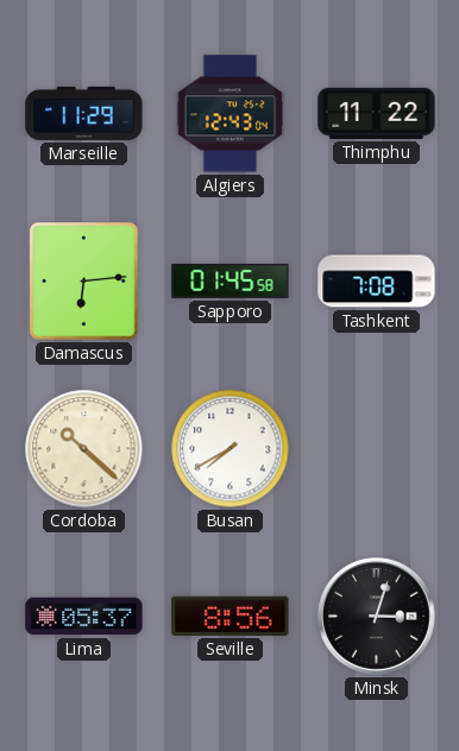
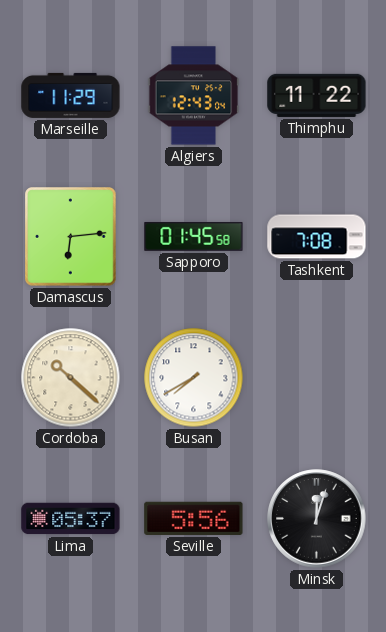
Seville: 8:56 -> 5:56
Minsk: 3:03 -> 12:03
